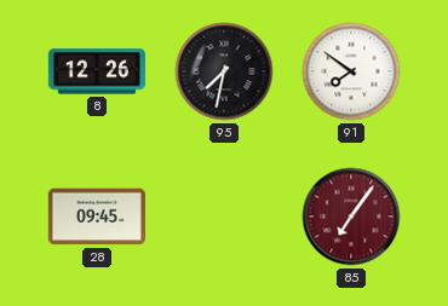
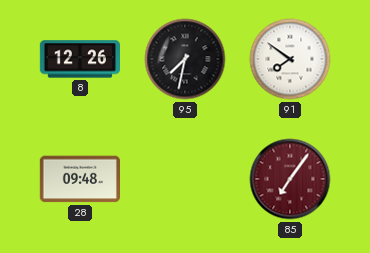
28: 09:45 -> 09:48
